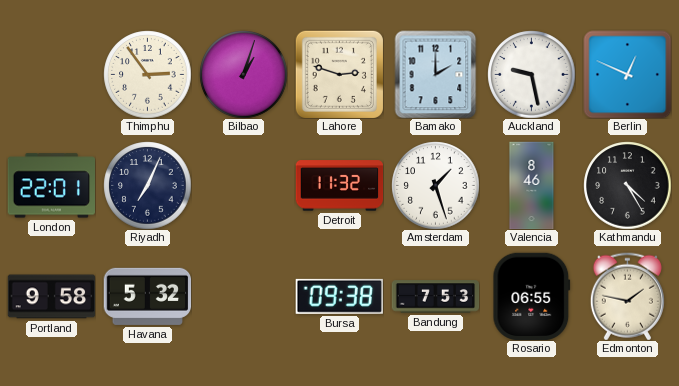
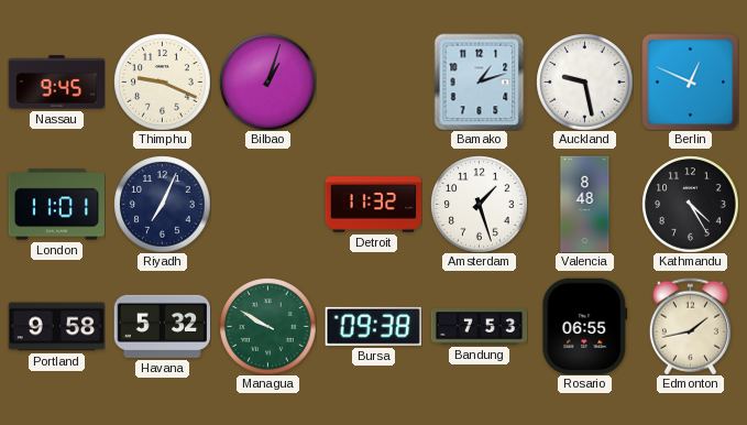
Nassau: none -> 9:45
Thimphu: 2:54 -> 9:19
Lahore: 2:48 -> none
Bamako: 2:00 -> 1:12
London: 22:01 -> 11:01
Valencia: 8:46 -> 8:48
Managua: none -> 9:50
Edmonton: 1:47 -> 1:43
